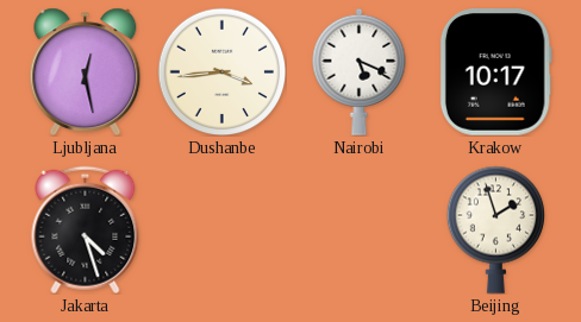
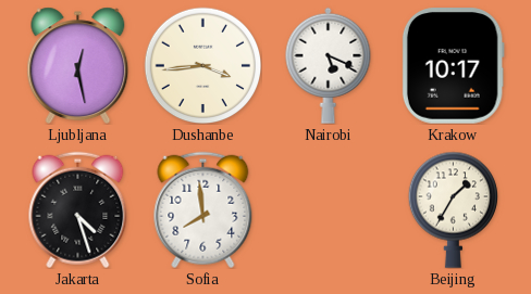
Sofia: none -> 7:59
Beijing: 1:57 -> 1:35
